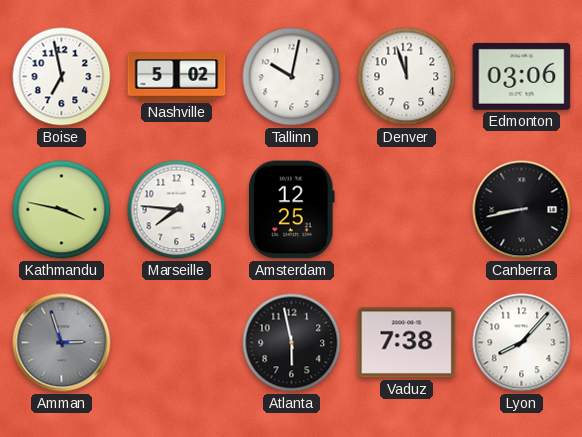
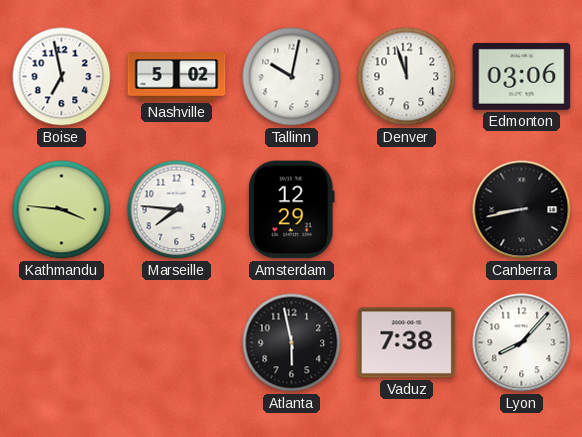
Kathmandu: 3:47 -> 3:46
Amsterdam: 12:25 -> 12:29
Amman: 2:57 -> none
